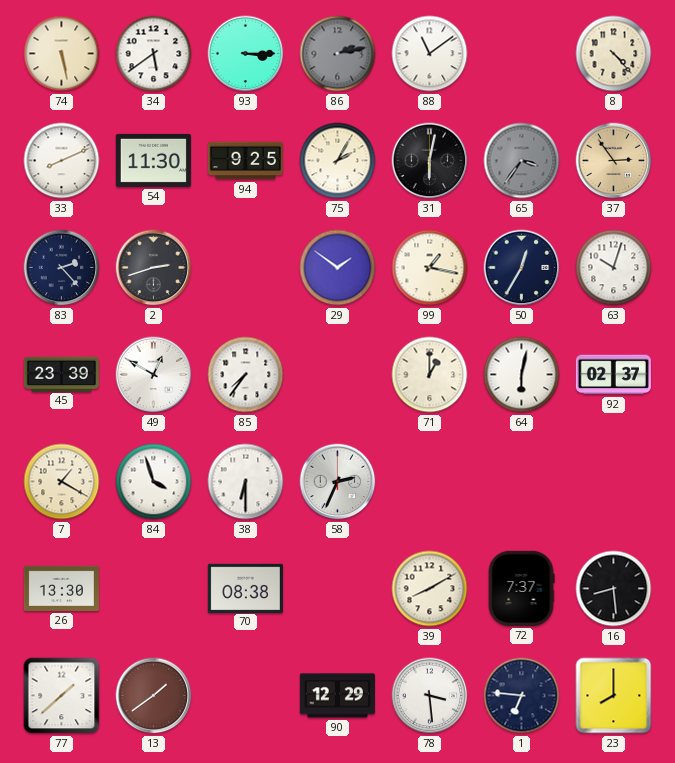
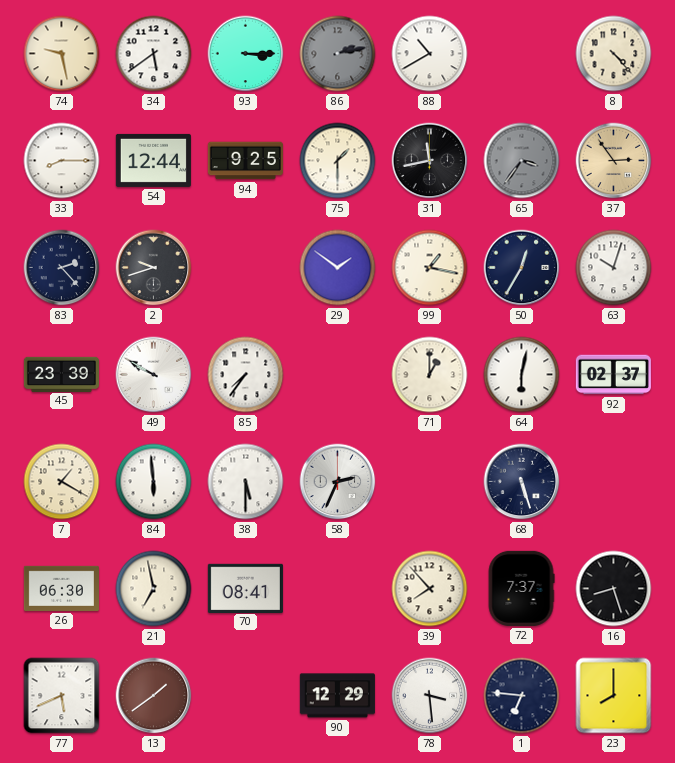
74: 5:28 -> 9:28
88: 11:09 -> 10:40
33: 8:11 -> 8:15
54: 11:30 -> 12:44
75: 2:05 -> 1:30
31: 6:02 -> 11:43
2: 2:42 -> 9:42
49: 12:50 -> 9:50
84: 3:57 -> 5:59
38: 6:30 -> 5:30
68: none -> 5:27
26: 13:30 -> 06:30
21: none -> 6:58
70: 08:38 -> 08:41
39: 8:10 -> 7:53
16: 8:29 -> 8:27
77: 1:38 -> 5:41
